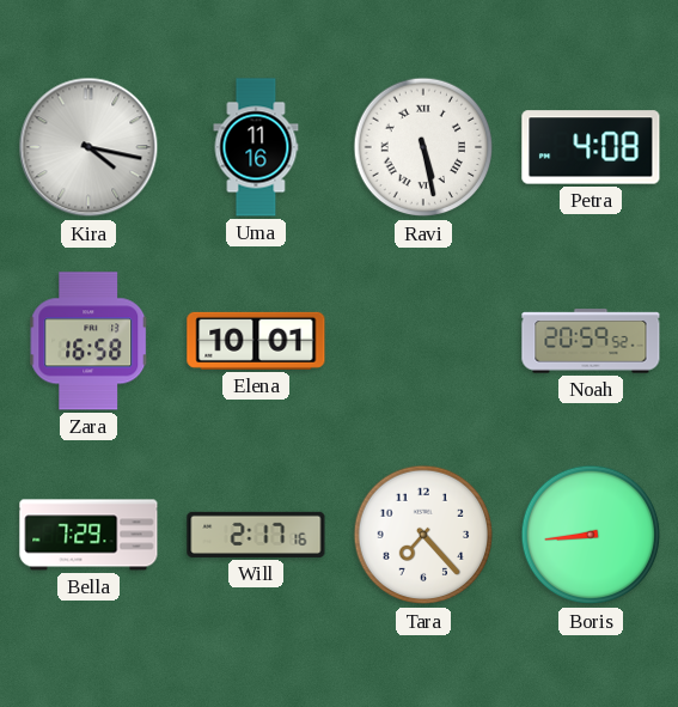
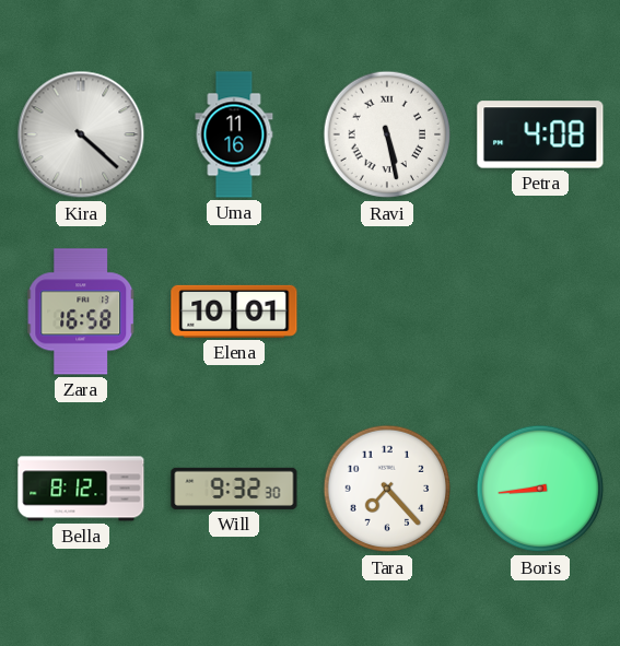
Kira: 4:17 -> 4:22
Noah: 20:59 -> none
Bella: 7:29 -> 8:12
Will: 2:17 -> 9:32
